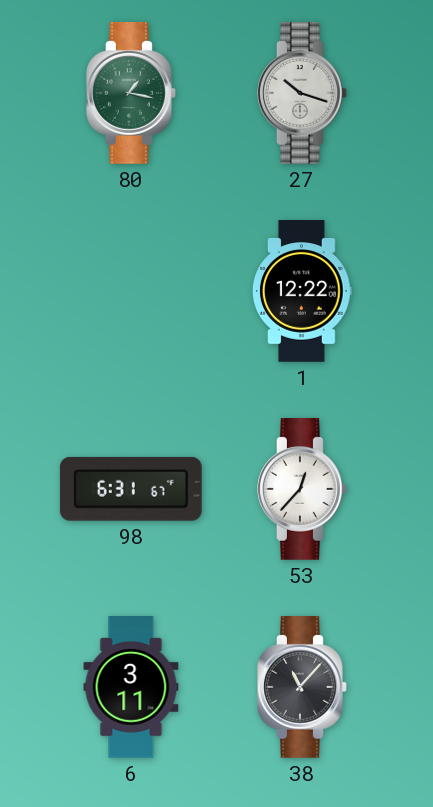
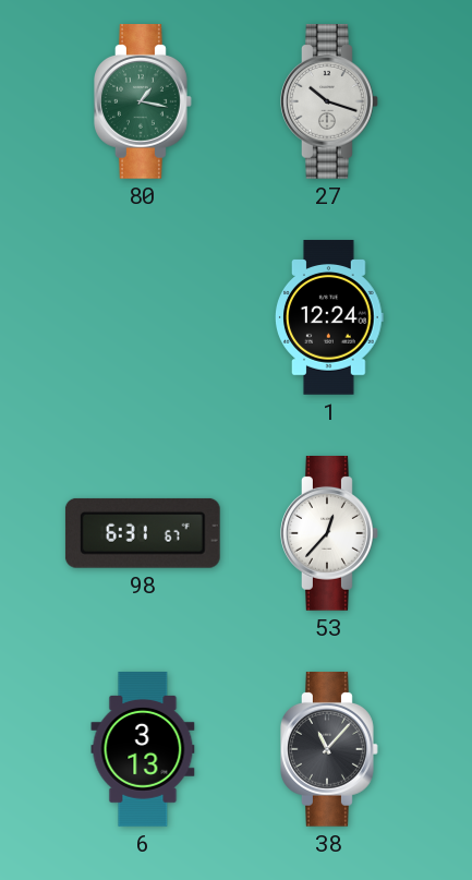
1: 12:22 -> 12:24
6: 3:11 -> 3:13
